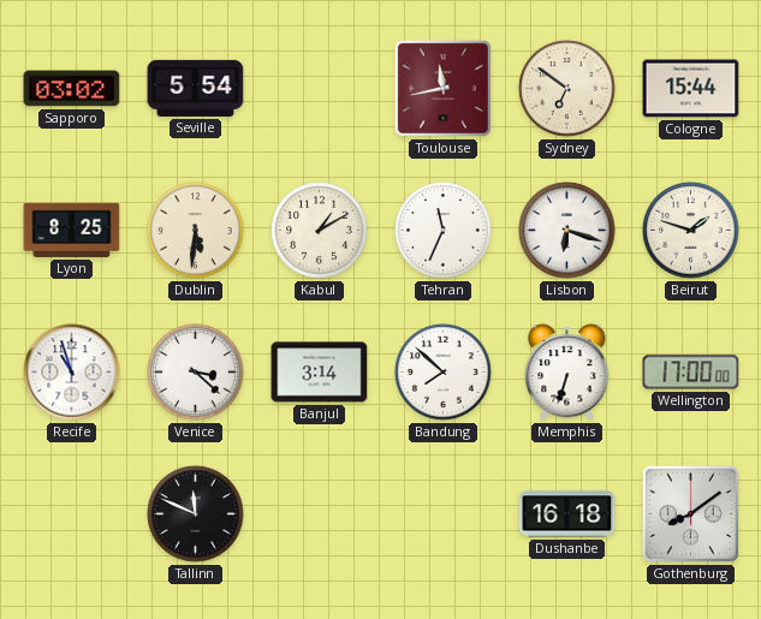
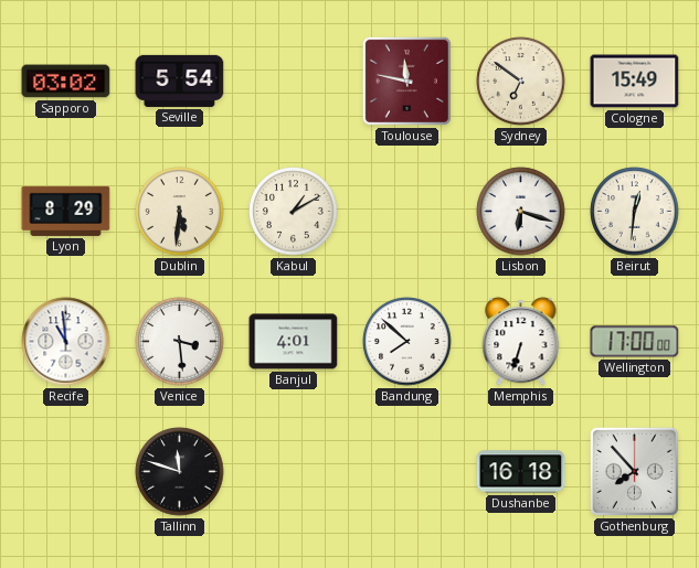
Toulouse: 11:43 -> 11:47
Cologne: 15:44 -> 15:49
Lyon: 8:25 -> 8:29
Tehran: 11:34 -> none
Beirut: 1:48 -> 12:31
Recife: 10:57 -> 10:59
Venice: 3:22 -> 3:29
Banjul: 3:14 -> 4:01
Tallinn: 11:49 -> 11:48
Gothenburg: 8:09 -> 7:53
